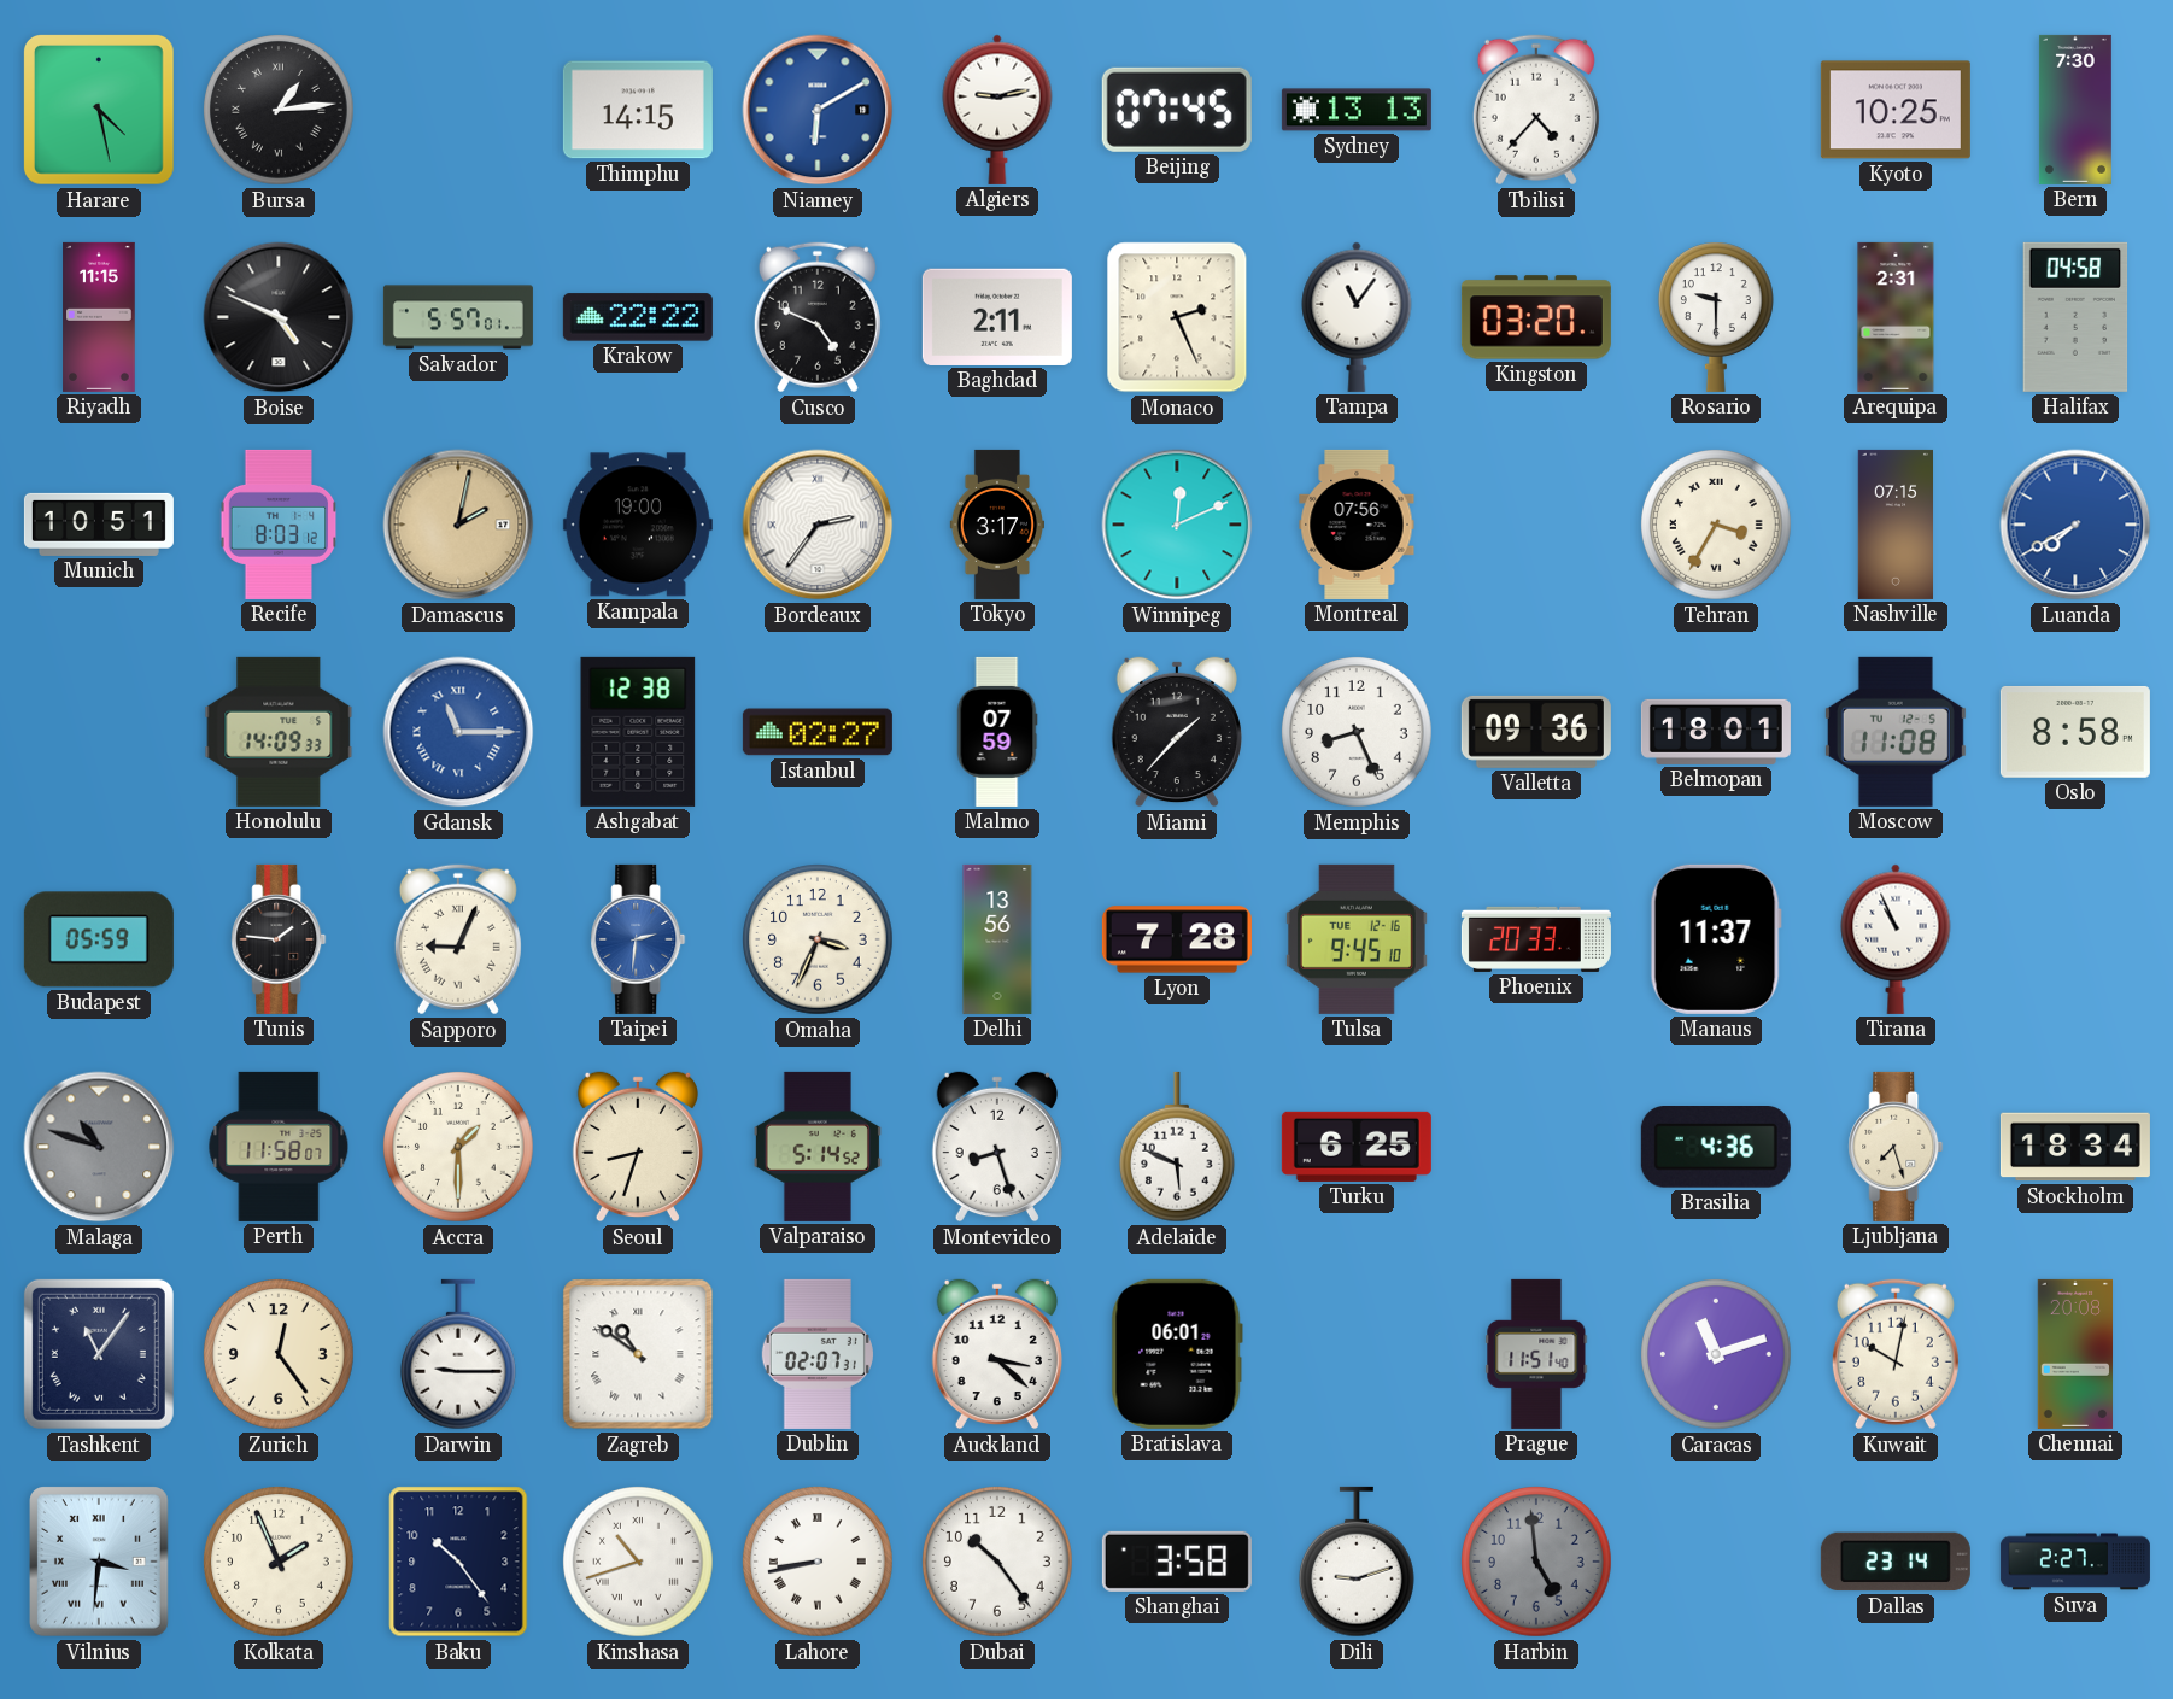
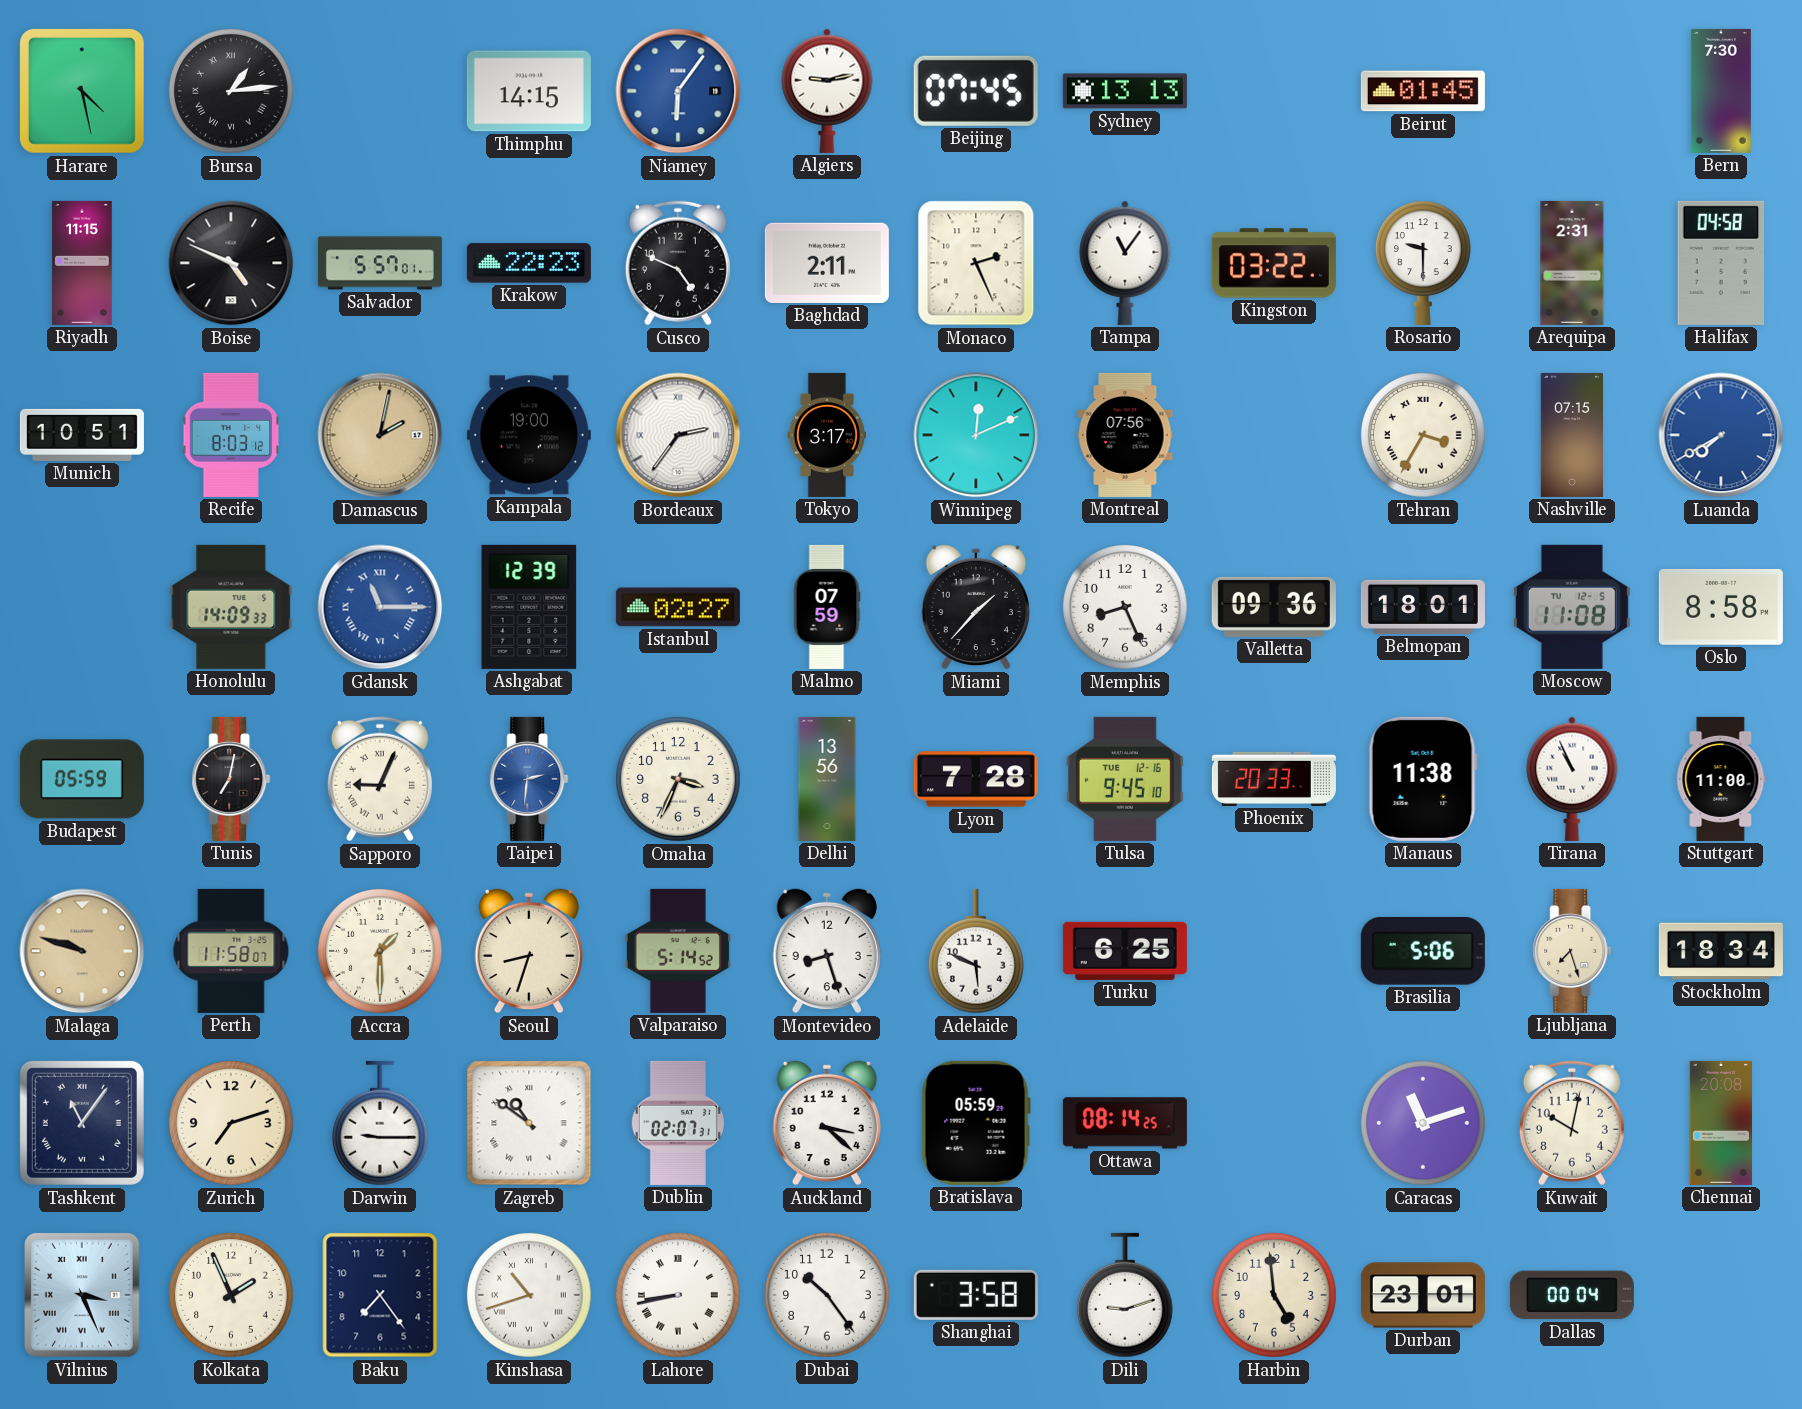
Niamey: 6:10 -> 6:06
Tbilisi: 4:37 -> none
Beirut: none -> 01:45
Kyoto: 10:25 -> none
Krakow: 22:22 -> 22:23
Kingston: 03:20 -> 03:22
Ashgabat: 12:38 -> 12:39
Tunis: 1:46 -> 7:02
Manaus: 11:37 -> 11:38
Stuttgart: none -> 11:00
Malaga: 10:48 -> 9:48
Malaga dial: grey -> champagne
Brasilia: 4:36 -> 5:06
Zurich: 12:24 -> 7:12
Bratislava: 06:01 -> 05:59
Ottawa: none -> 08:14
Prague: 11:51 -> none
Vilnius: 3:31 -> 3:26
Baku: 10:24 -> 7:24
Harbin dial: grey -> cream
Durban: none -> 23:01
Dallas: 23:14 -> 00:04
Suva: 2:27 -> none
